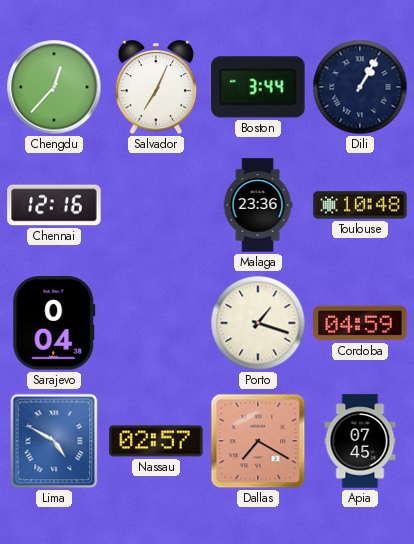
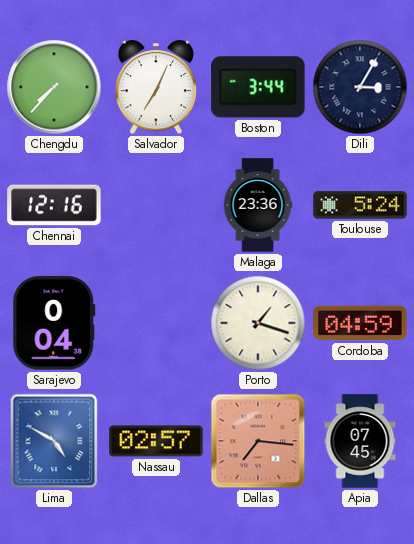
Chengdu: 12:37 -> 7:37
Dili: 1:05 -> 3:05
Toulouse: 10:48 -> 5:24
Dallas: 7:20 -> 7:16
